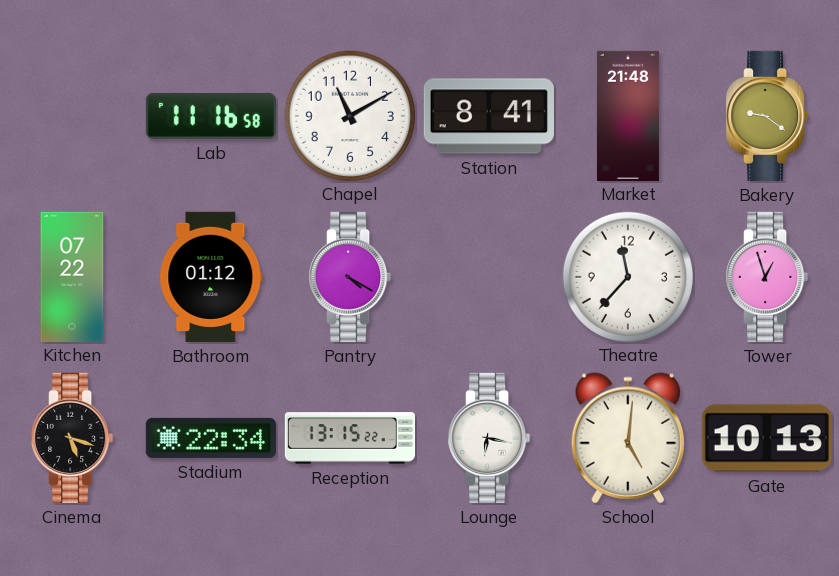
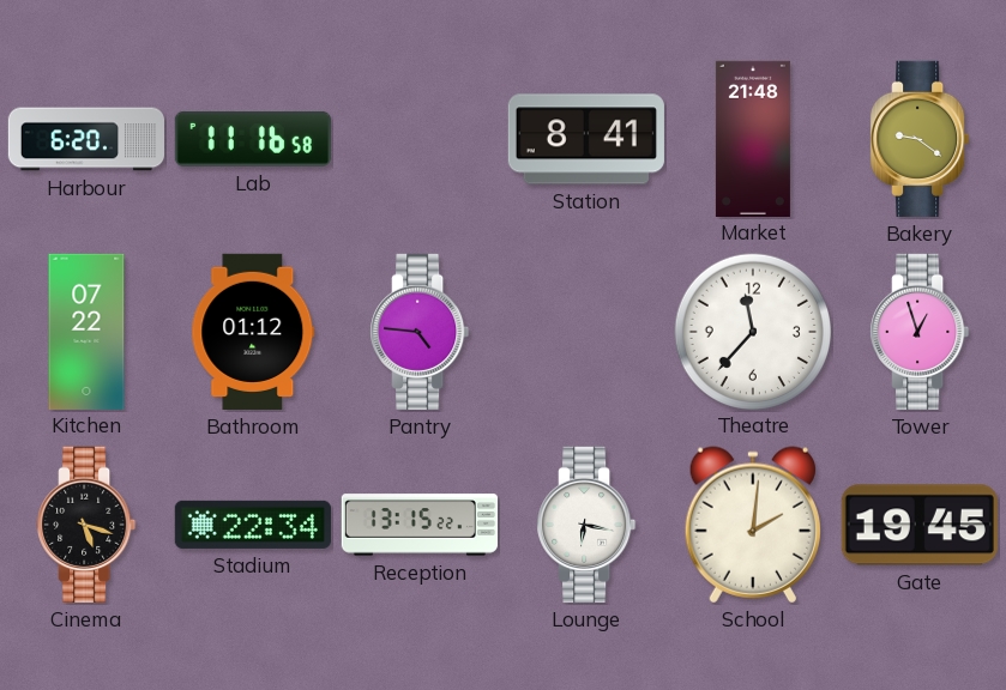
Harbour: none -> 6:20
Chapel: 11:10 -> none
Pantry: 4:20 -> 4:46
School: 5:01 -> 2:01
Gate: 10:13 -> 19:45
